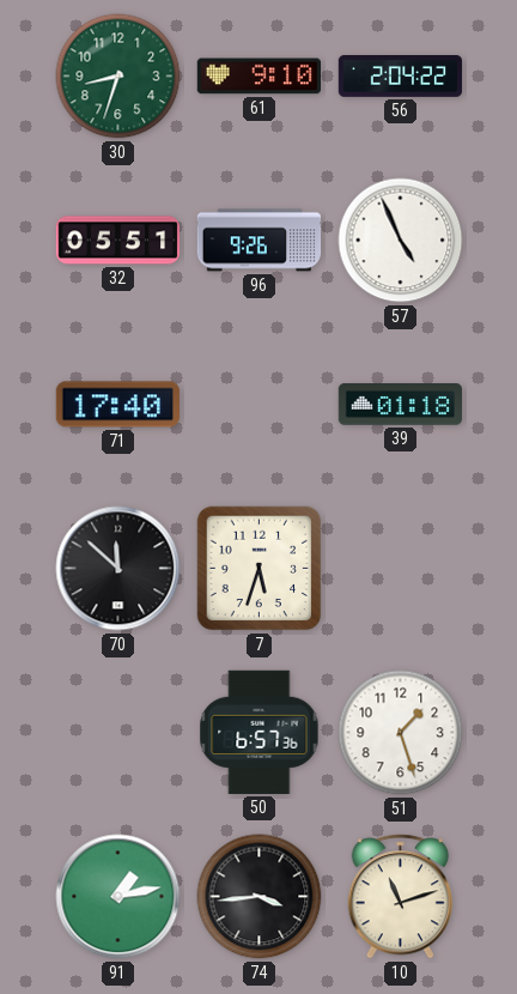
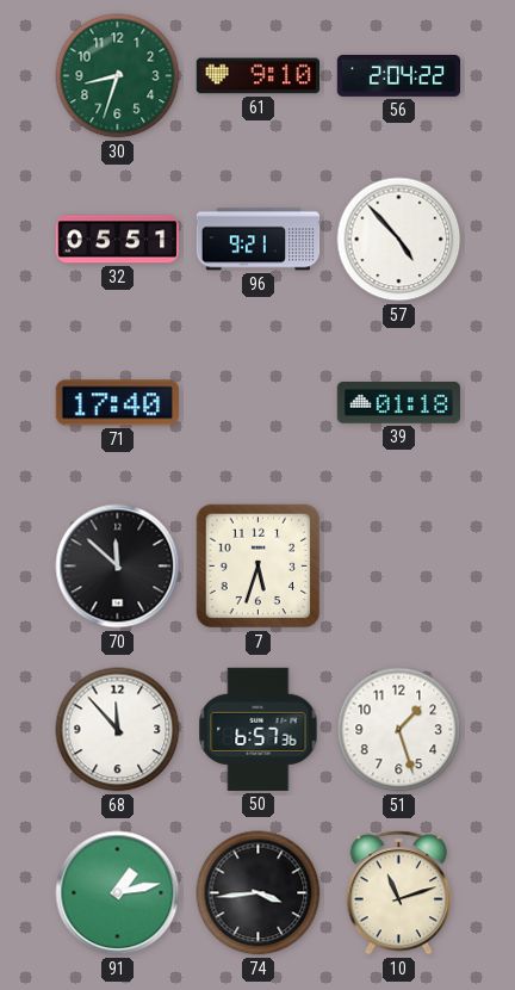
96: 9:26 -> 9:21
57: 4:56 -> 4:53
68: none -> 11:53
